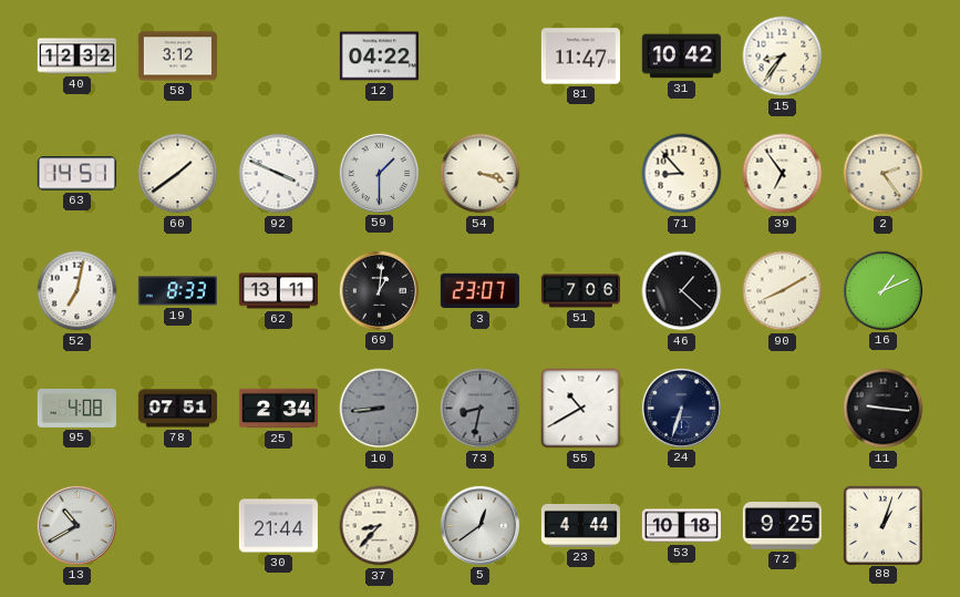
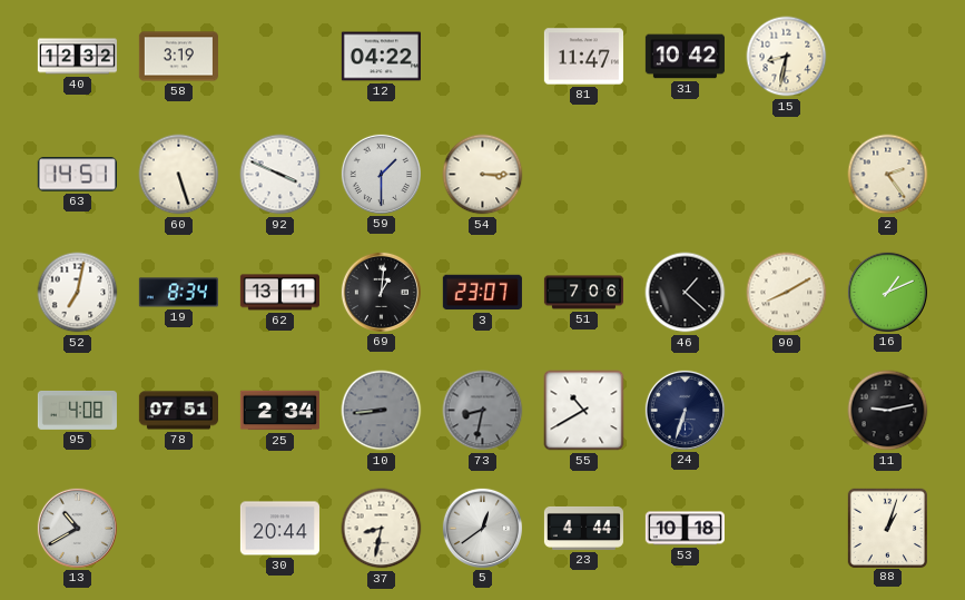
58: 3:12 -> 3:19
15: 8:36 -> 8:32
60: 1:39 -> 5:27
54: 3:18 -> 3:15
71: 8:53 -> none
39: 6:54 -> none
19: 8:33 -> 8:34
11: 9:16 -> 9:13
30: 21:44 -> 20:44
37: 8:37 -> 8:32
72: 9:25 -> none
